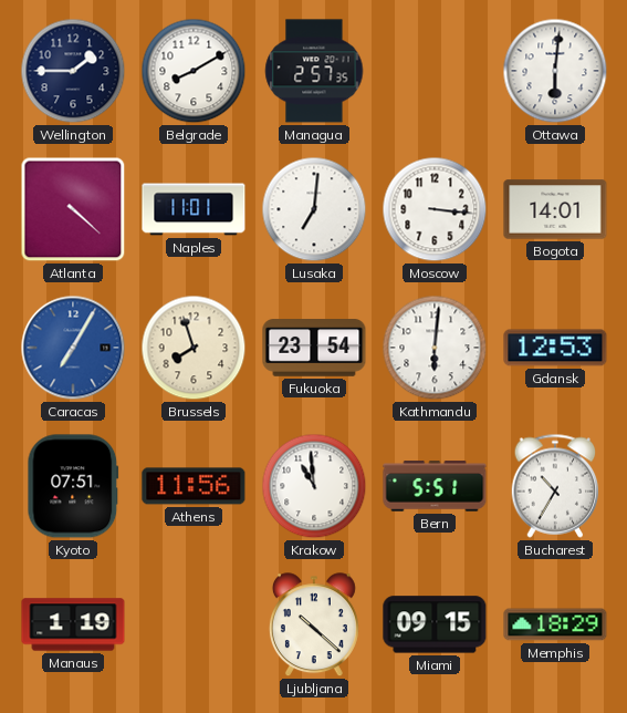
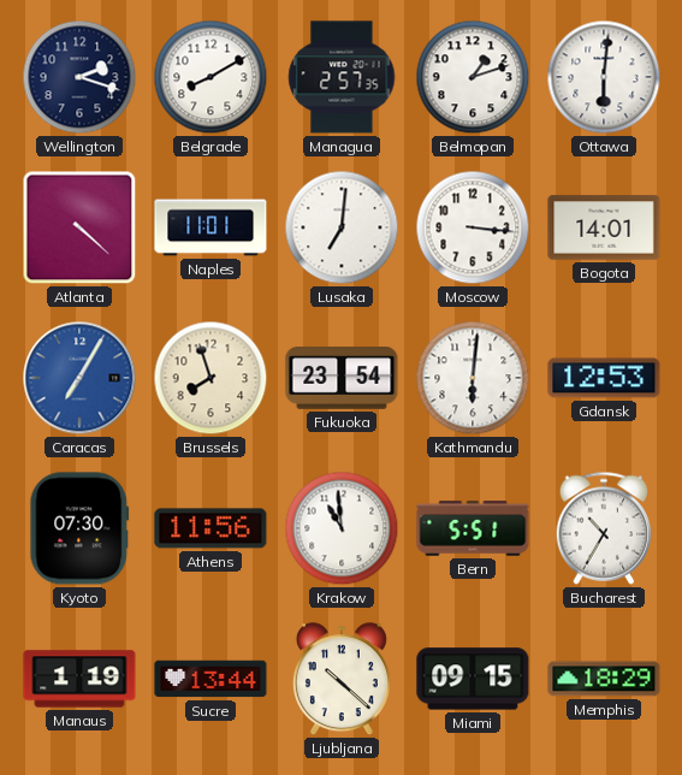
Wellington: 1:45 -> 2:18
Belmopan: none -> 1:12
Kyoto: 07:51 -> 07:30
Sucre: none -> 13:44
